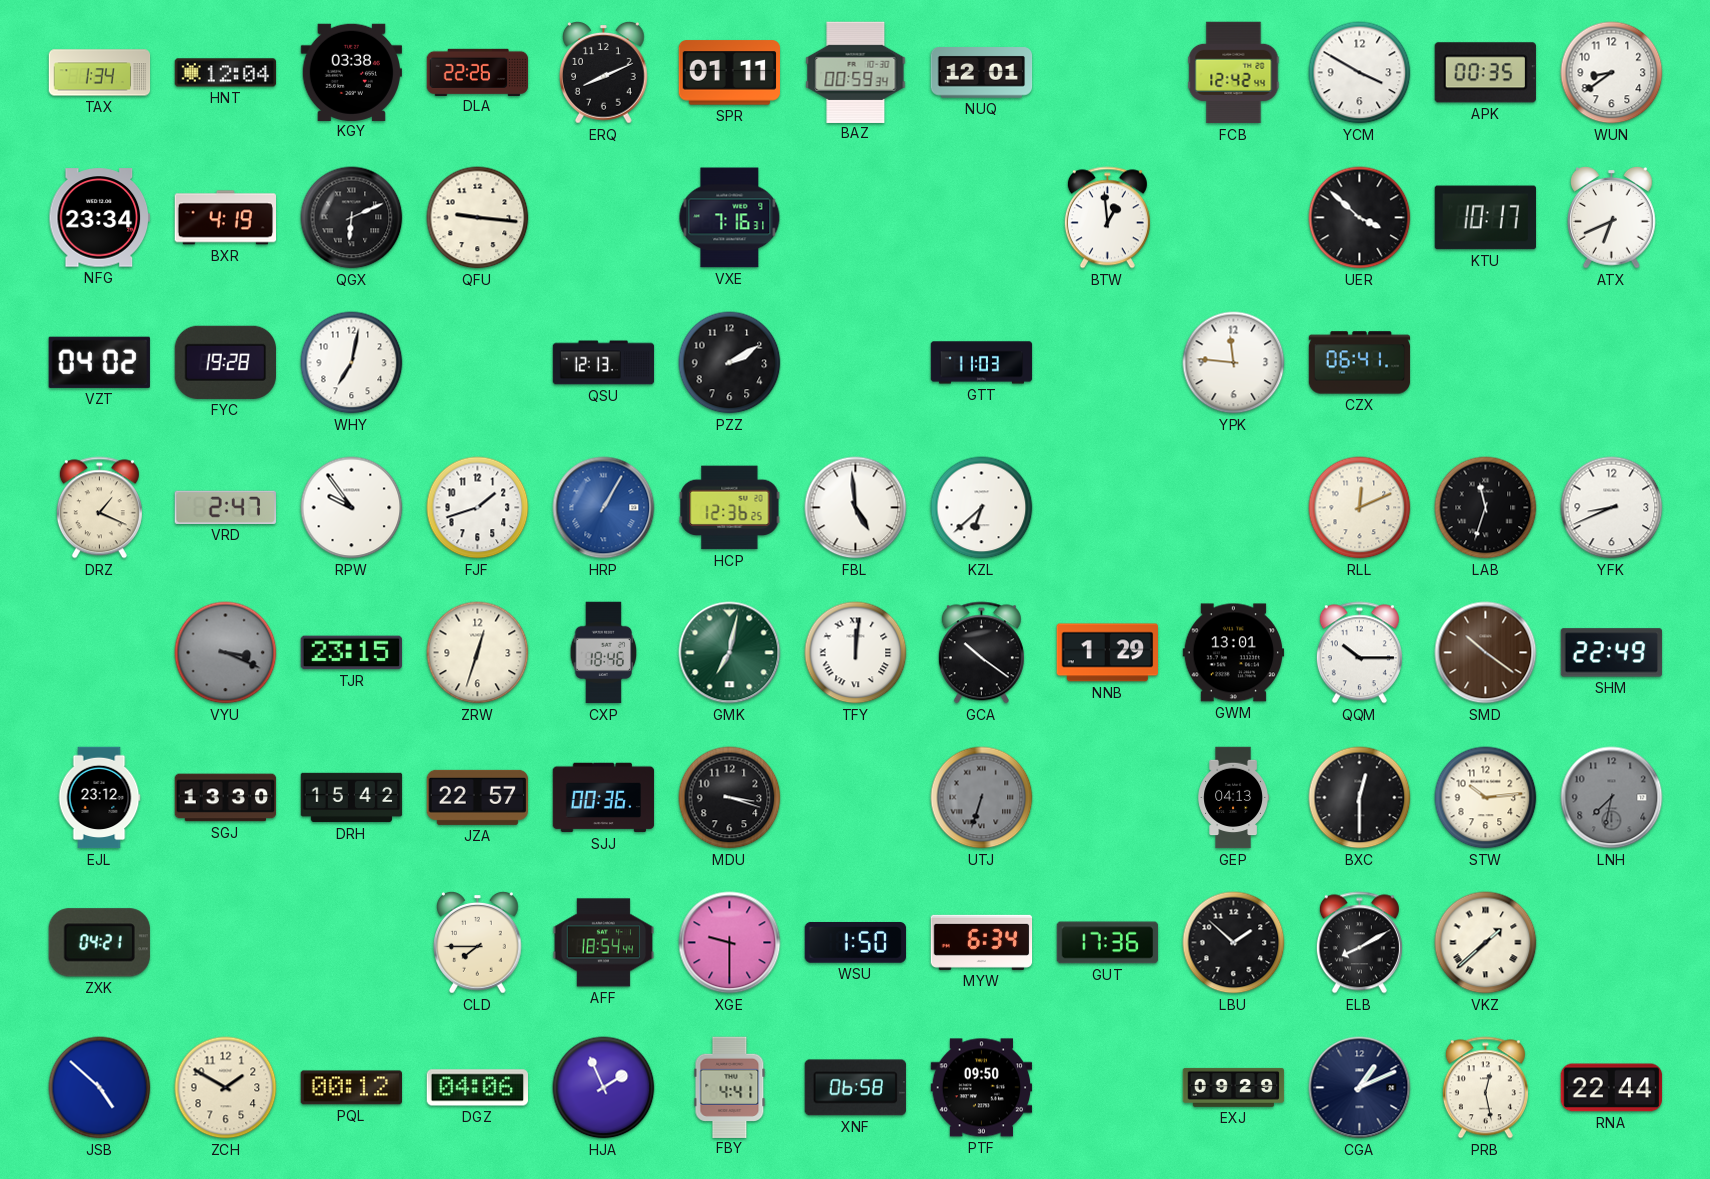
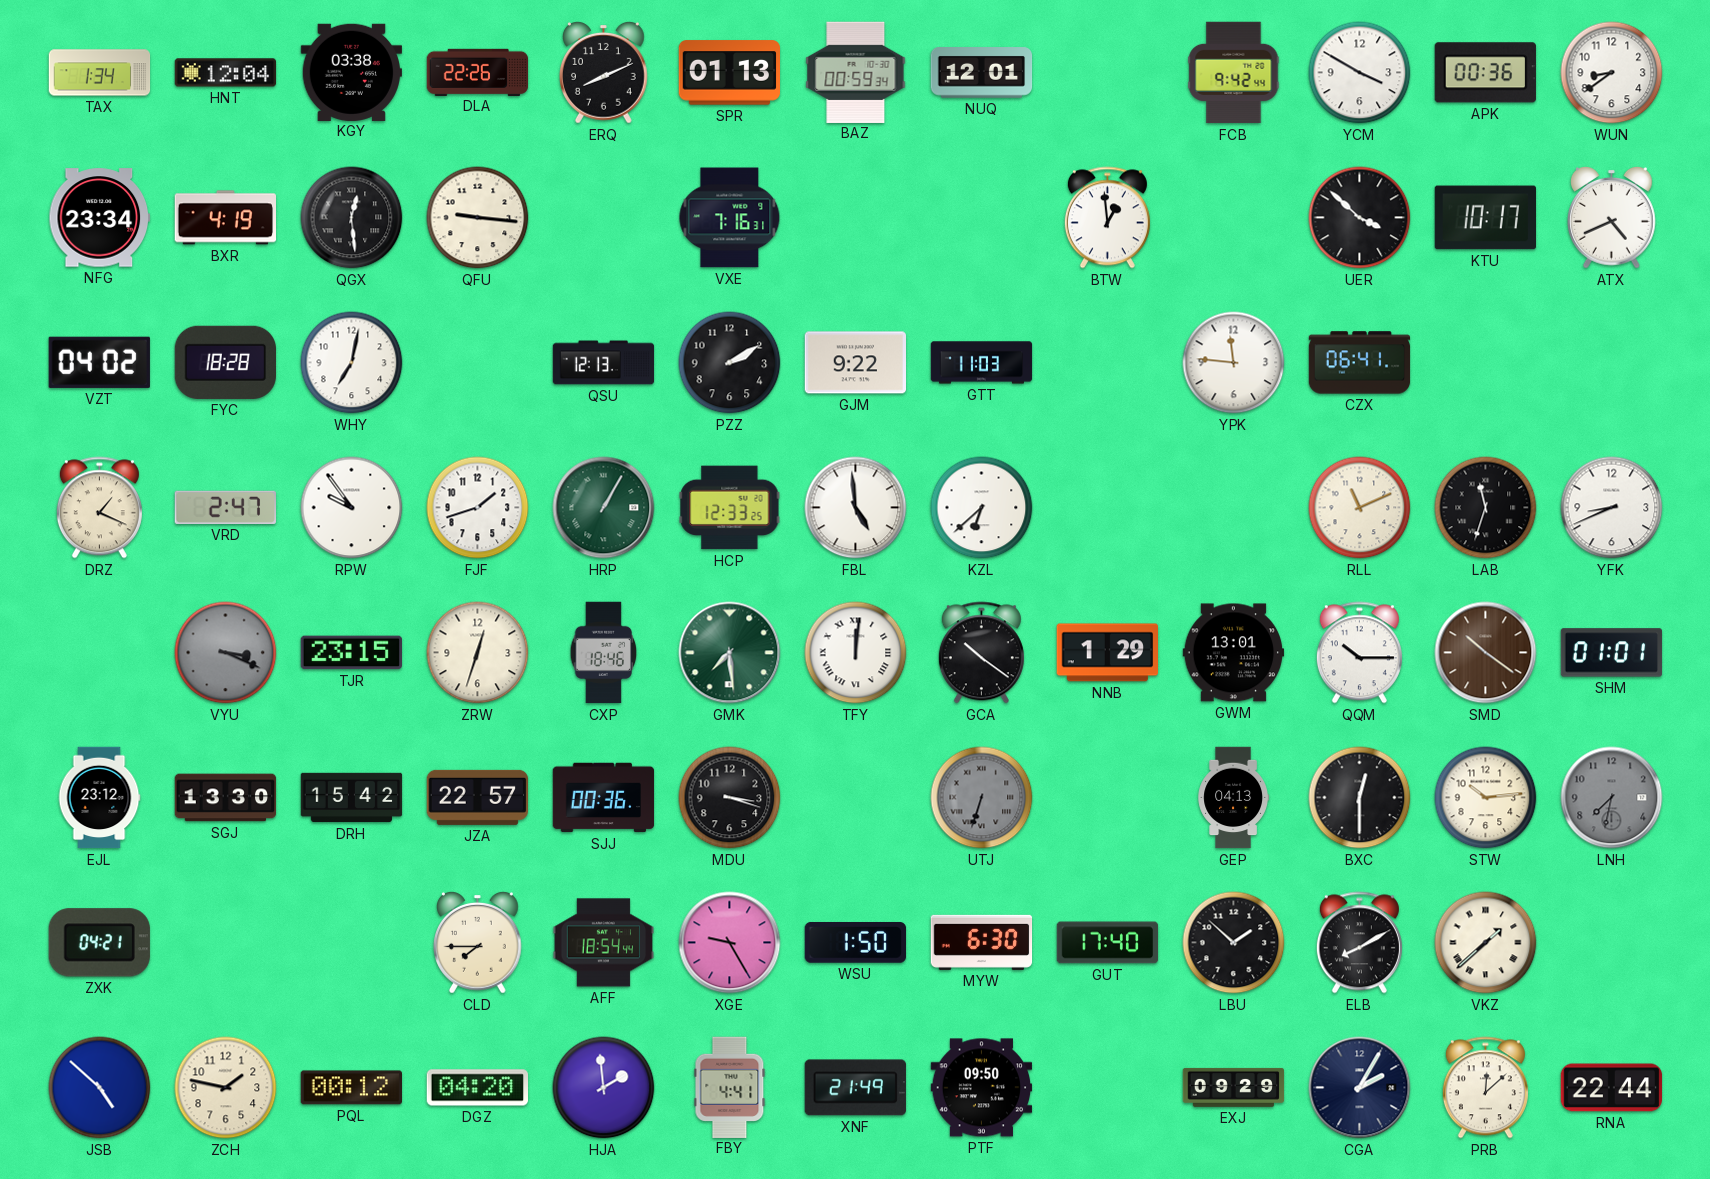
SPR: 01:11 -> 01:13
FCB: 12:42 -> 9:42
APK: 00:35 -> 00:36
QGX: 6:11 -> 12:29
ATX: 6:41 -> 4:41
FYC: 19:28 -> 18:28
GJM: none -> 9:22
HRP dial: blue -> green
HCP: 12:36 -> 12:33
RLL: 12:11 -> 11:11
GMK: 7:02 -> 7:29
SHM: 22:49 -> 01:01
XGE: 9:30 -> 9:25
MYW: 6:34 -> 6:30
GUT: 17:36 -> 17:40
ZCH: 1:50 -> 1:47
DGZ: 04:06 -> 04:20
HJA: 1:56 -> 1:59
XNF: 06:58 -> 21:49
CGA: 1:11 -> 2:05
PRB: 12:28 -> 12:08
